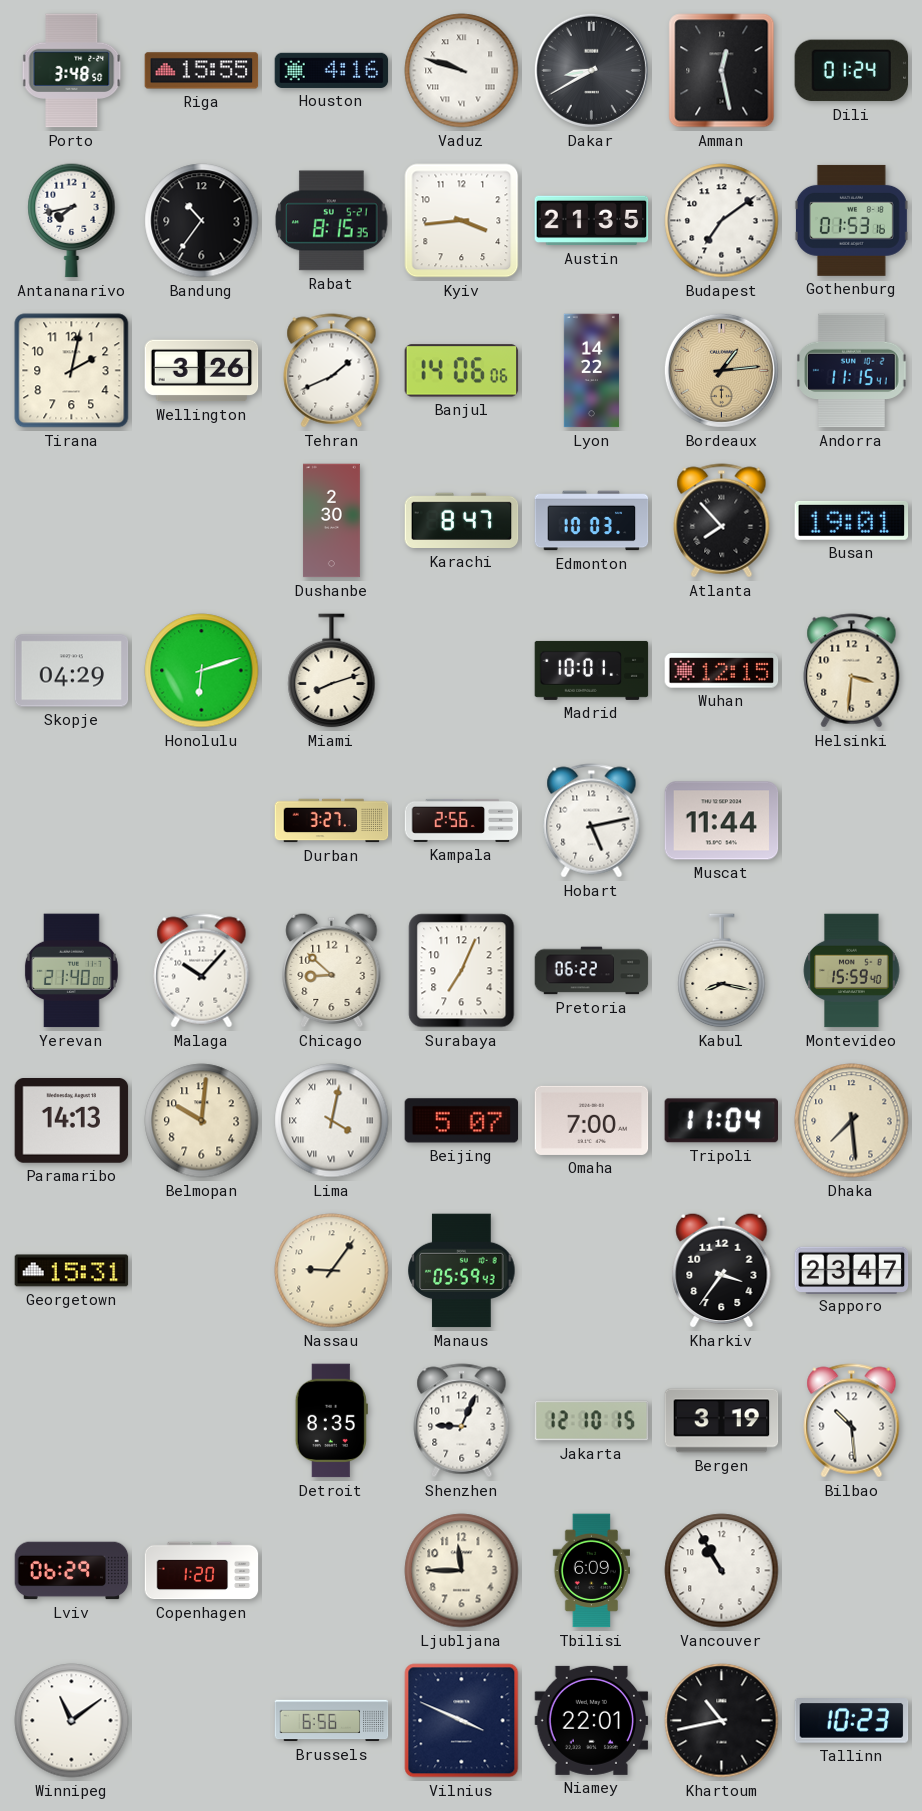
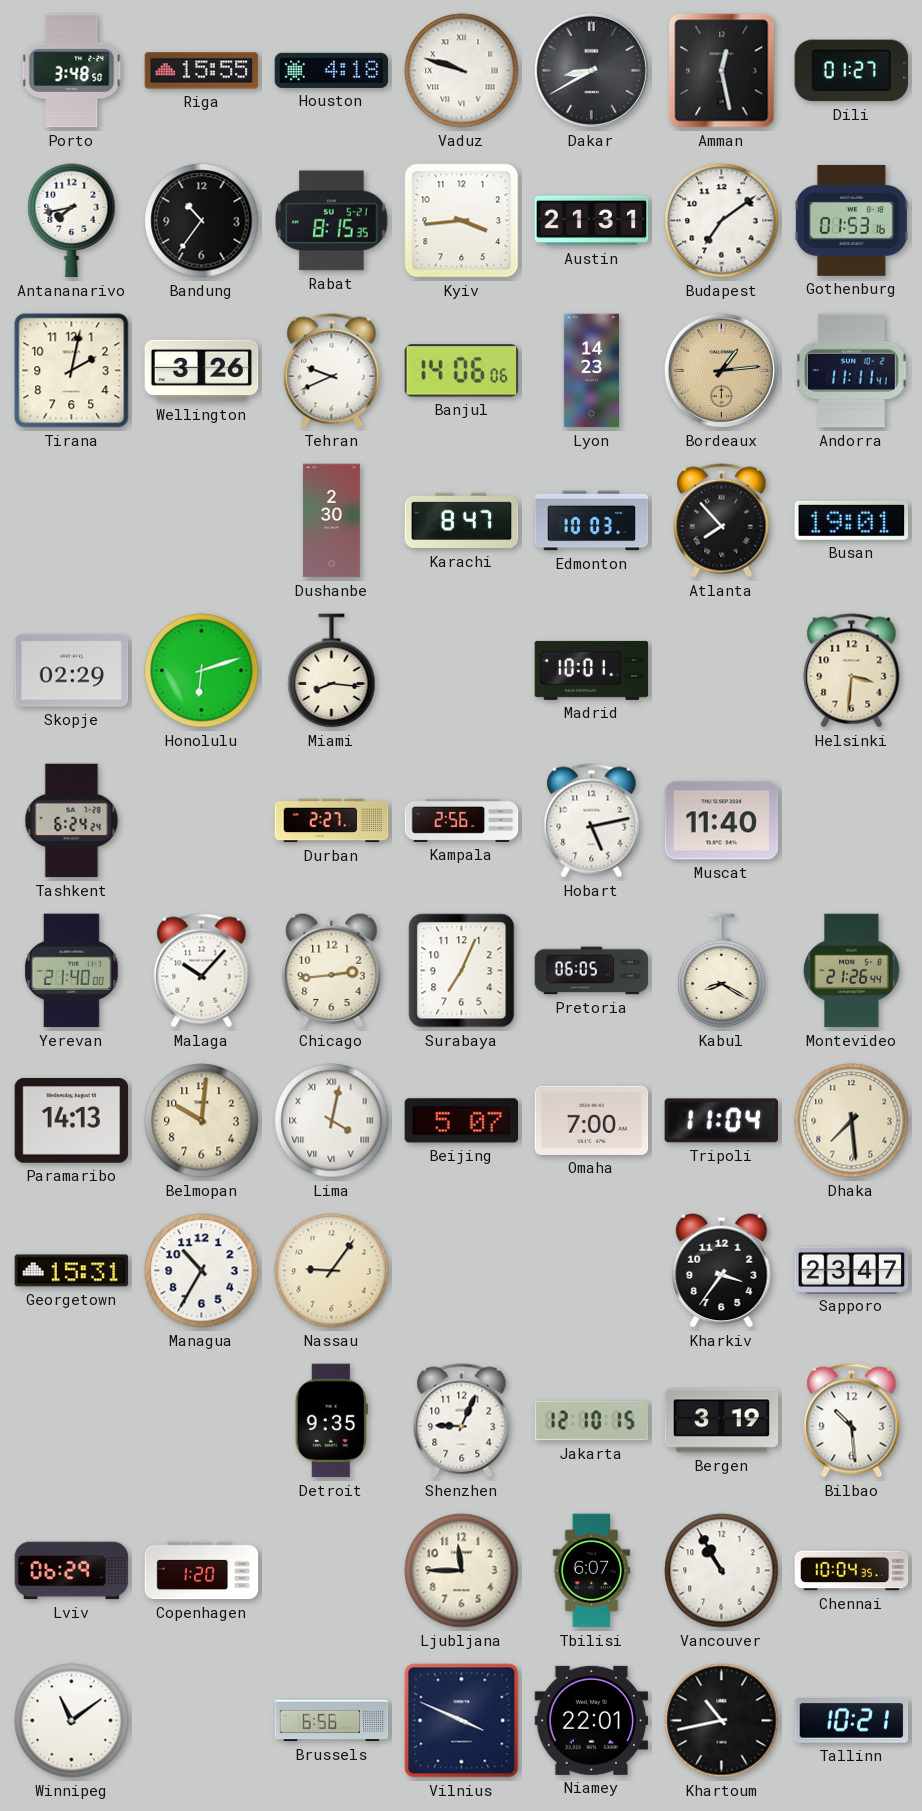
Houston: 4:16 -> 4:18
Dili: 01:24 -> 01:27
Austin: 21:35 -> 21:31
Tehran: 1:41 -> 9:41
Lyon: 14:22 -> 14:23
Andorra: 11:15 -> 11:11
Skopje: 04:29 -> 02:29
Miami: 8:12 -> 8:16
Wuhan: 12:15 -> none
Tashkent: none -> 6:24
Durban: 3:27 -> 2:27
Muscat: 11:44 -> 11:40
Chicago: 8:52 -> 2:44
Pretoria: 06:22 -> 06:05
Kabul: 8:17 -> 8:20
Montevideo: 15:59 -> 21:26
Managua: none -> 10:35
Manaus: 05:59 -> none
Detroit: 8:35 -> 9:35
Tbilisi: 6:09 -> 6:07
Chennai: none -> 10:04
Tallinn: 10:23 -> 10:21
